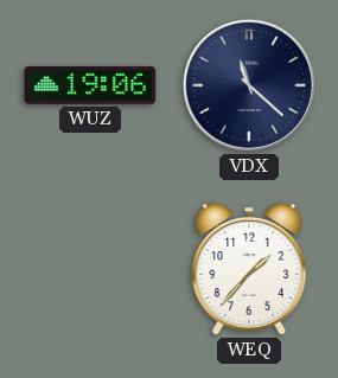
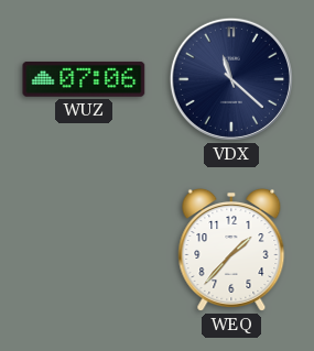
WUZ: 19:06 -> 07:06
